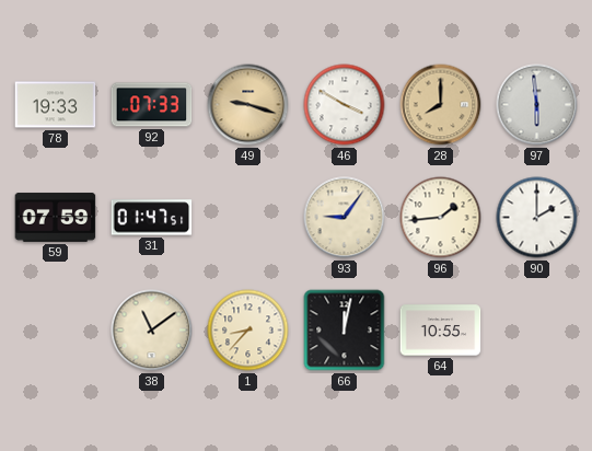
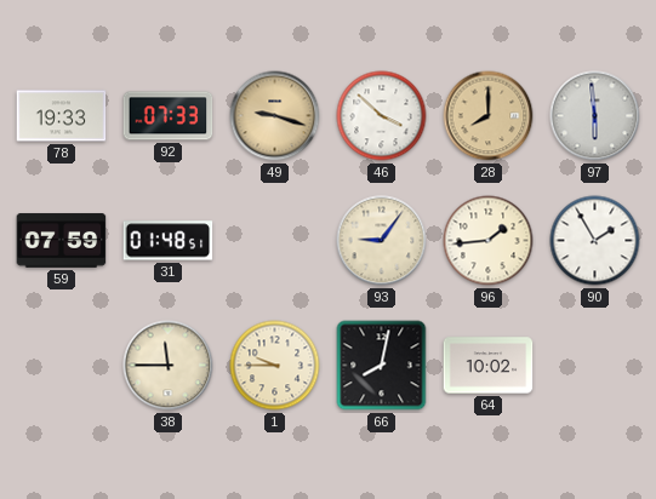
46: 3:50 -> 3:52
31: 01:47 -> 01:48
90: 2:00 -> 1:55
38: 11:09 -> 11:45
1: 8:37 -> 9:45
66: 12:02 -> 8:02
64: 10:55 -> 10:02
